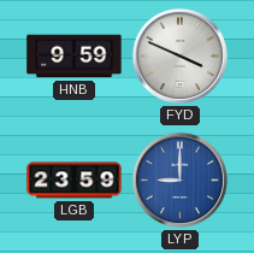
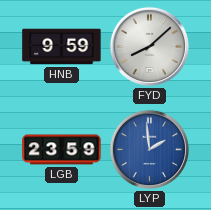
FYD: 3:49 -> 8:08
LYP: 9:00 -> 1:59
